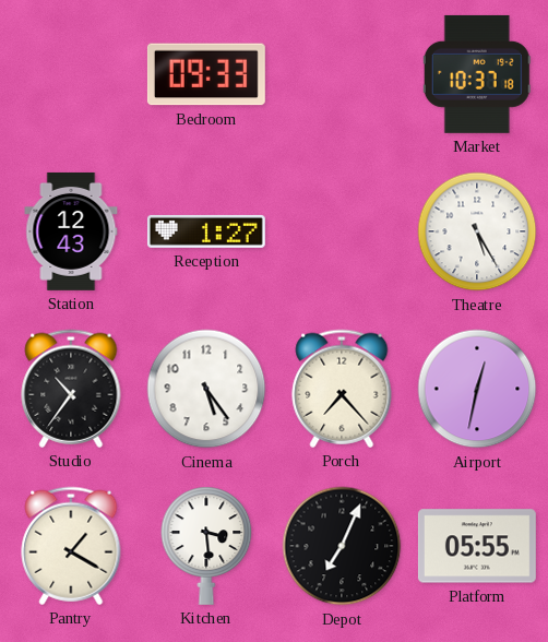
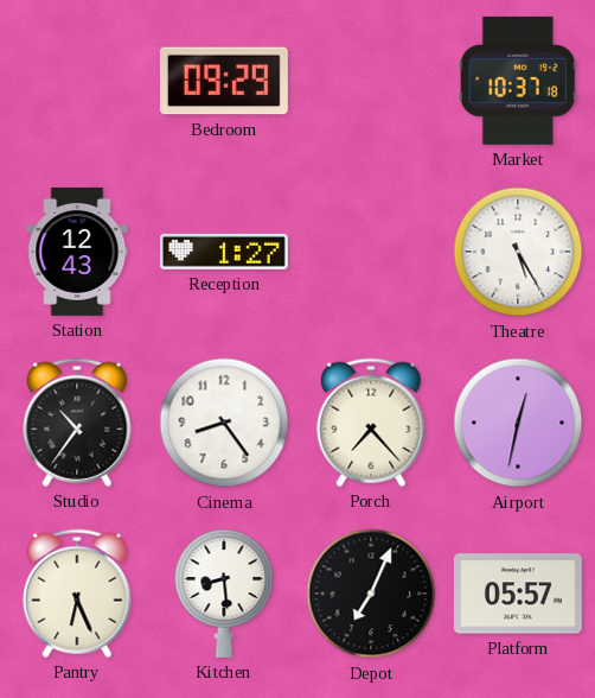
Bedroom: 09:33 -> 09:29
Cinema: 5:24 -> 8:24
Pantry: 1:20 -> 6:26
Kitchen: 3:29 -> 8:29
Platform: 05:55 -> 05:57
